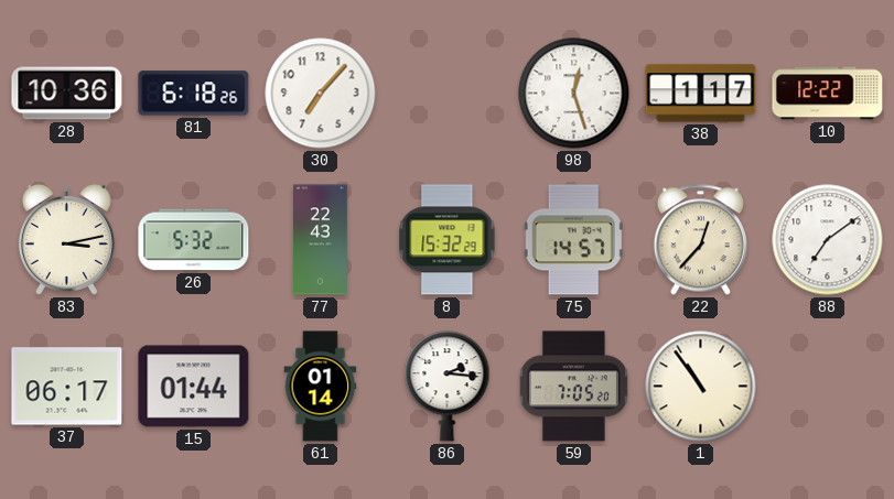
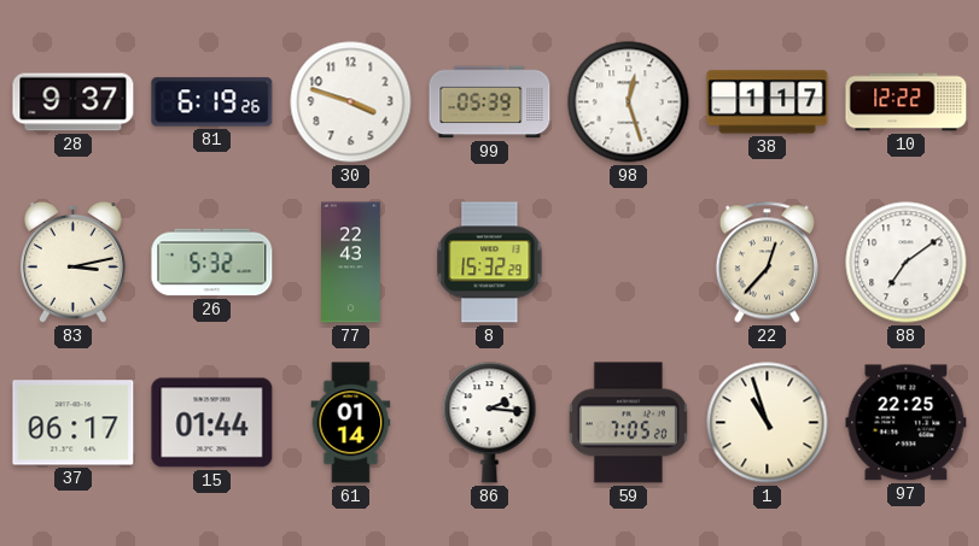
28: 10:36 -> 9:37
81: 6:18 -> 6:19
30: 7:07 -> 3:48
99: none -> 05:39
75: 14:57 -> none
1: 10:54 -> 10:57
97: none -> 22:25
